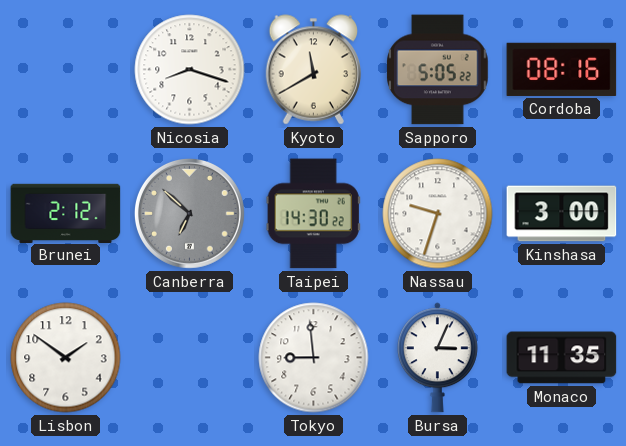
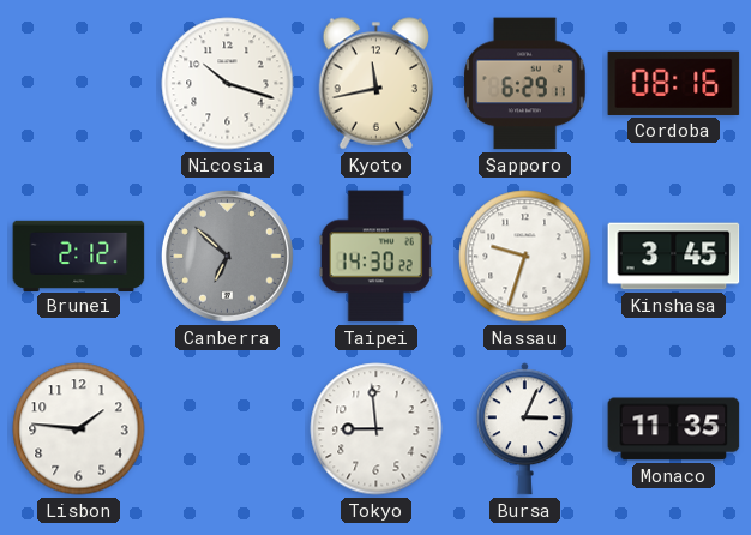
Nicosia: 8:18 -> 10:18
Kyoto: 11:40 -> 11:43
Sapporo: 5:05 -> 6:29
Kinshasa: 3:00 -> 3:45
Lisbon: 1:51 -> 1:46
